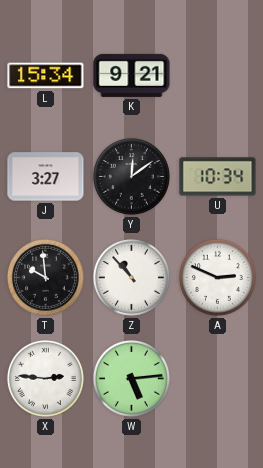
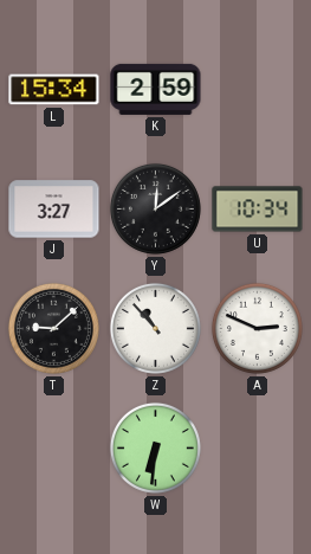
K: 9:21 -> 2:59
T: 9:59 -> 9:08
X: 2:46 -> none
W: 5:14 -> 6:31
